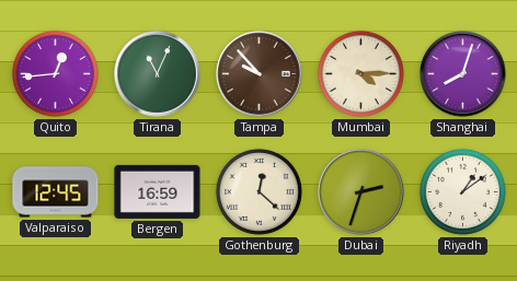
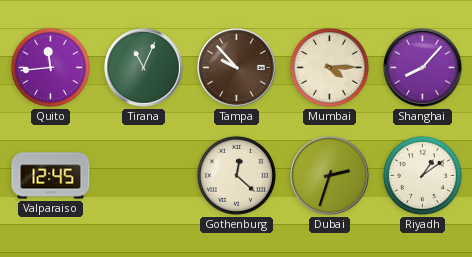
Quito: 12:44 -> 11:44
Shanghai: 8:03 -> 8:07
Bergen: 16:59 -> none
